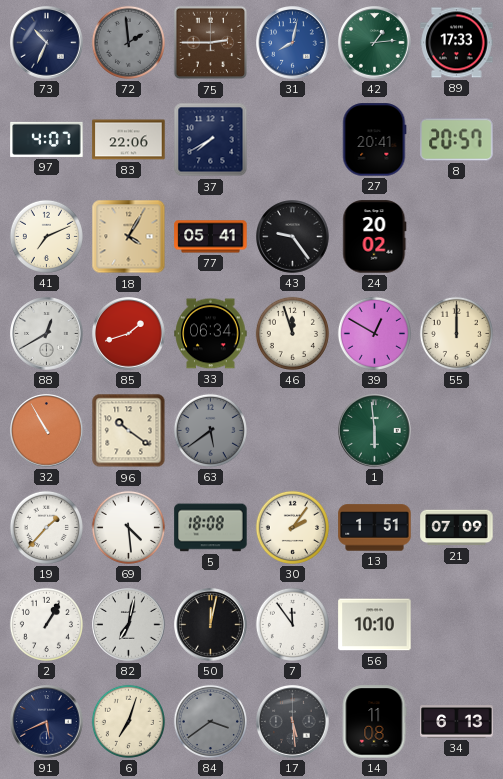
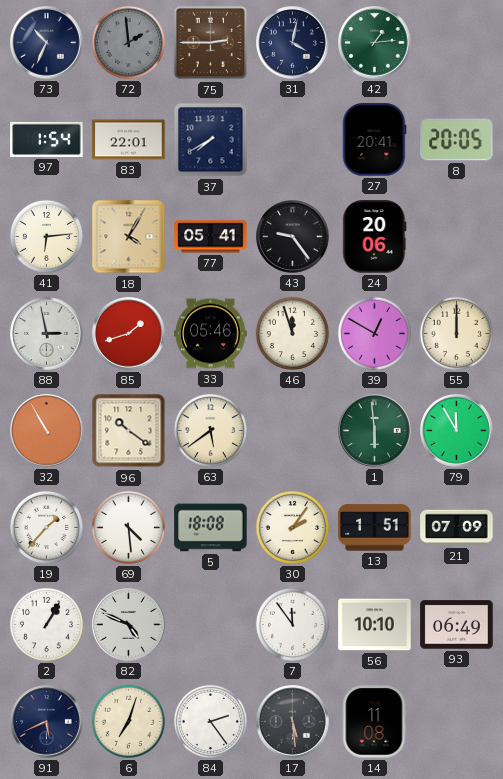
31: 8:02 -> 4:02
31 dial: blue -> navy
89: 17:33 -> none
97: 4:07 -> 1:54
83: 22:06 -> 22:01
8: 20:57 -> 20:05
41: 7:11 -> 6:14
24: 20:02 -> 20:06
88: 12:40 -> 2:58
33: 06:34 -> 05:46
63 dial: grey -> cream
79: none -> 11:55
82: 7:02 -> 4:49
50: 12:02 -> none
93: none -> 06:49
84: 3:39 -> 2:24
84 dial: grey -> white
34: 6:13 -> none
